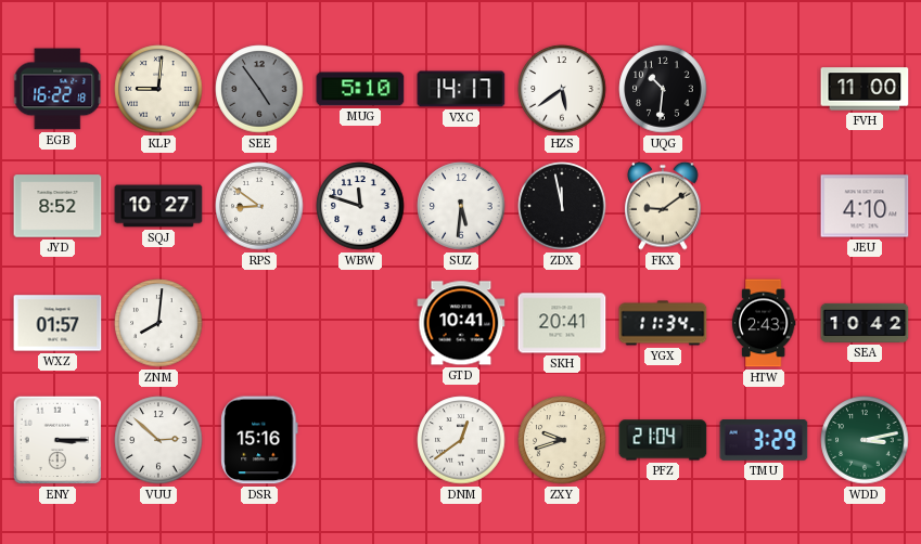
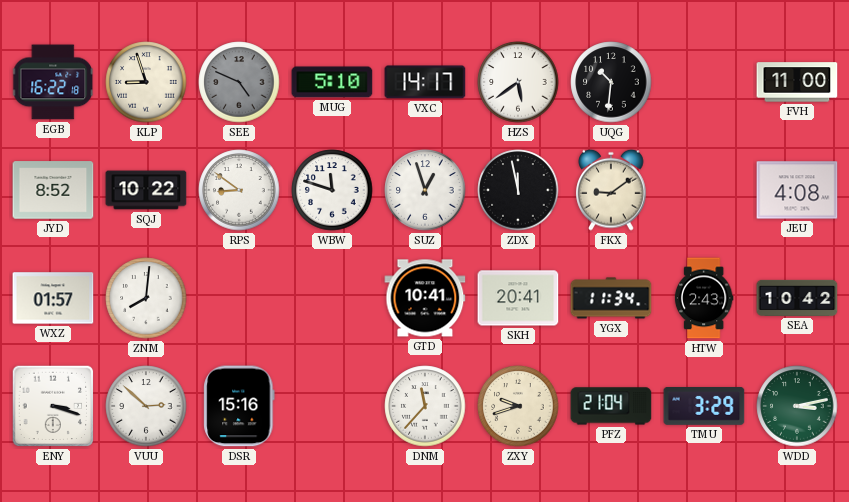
KLP: 9:01 -> 8:57
SEE: 4:54 -> 4:49
SQJ: 10:27 -> 10:22
SUZ: 5:31 -> 12:57
JEU: 4:10 -> 4:08
ENY: 3:15 -> 3:18
DNM: 12:39 -> 11:37
